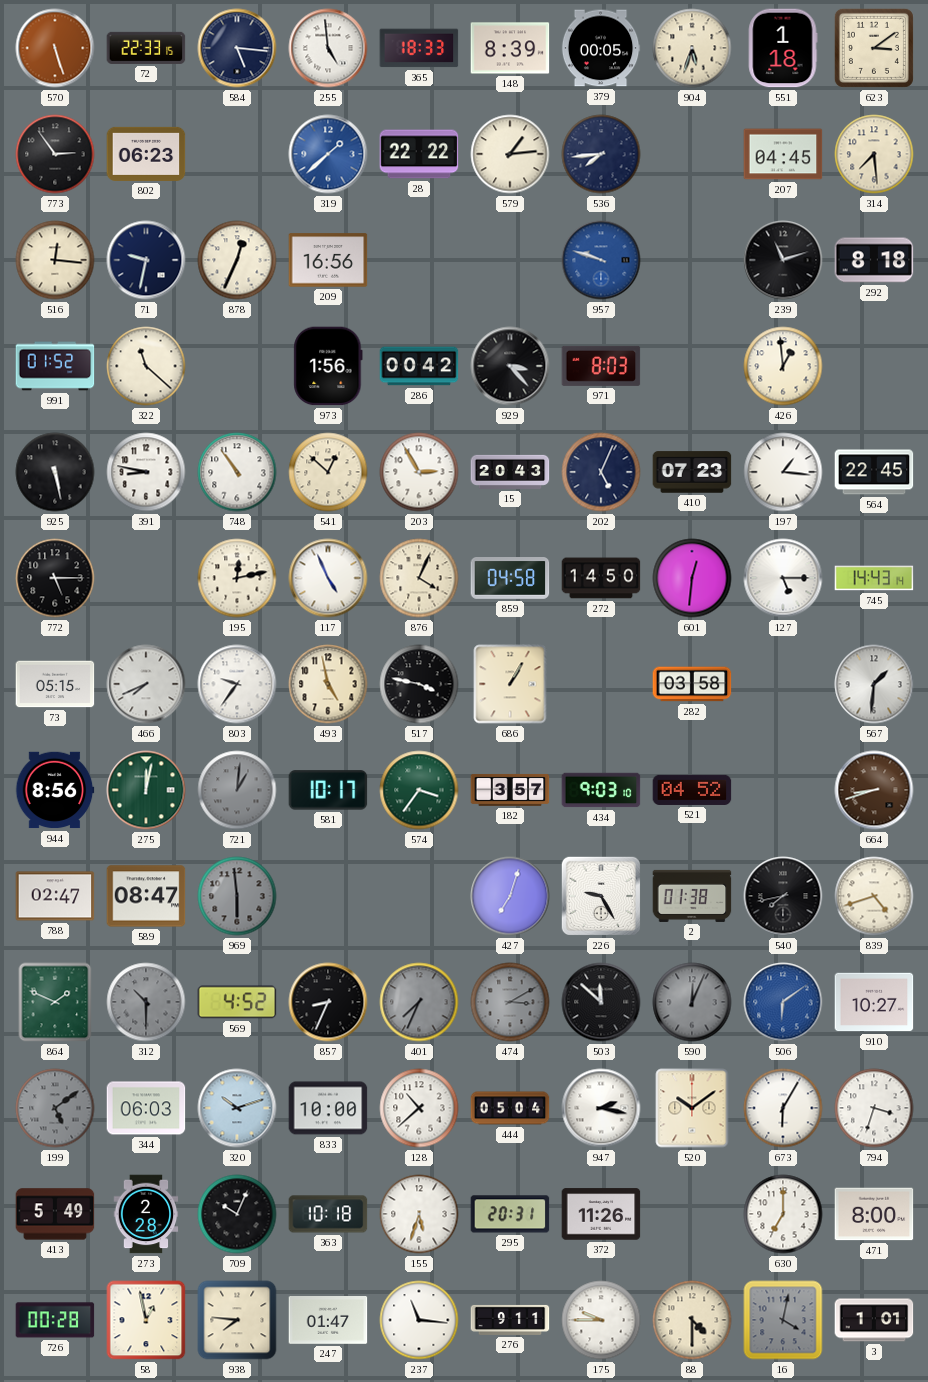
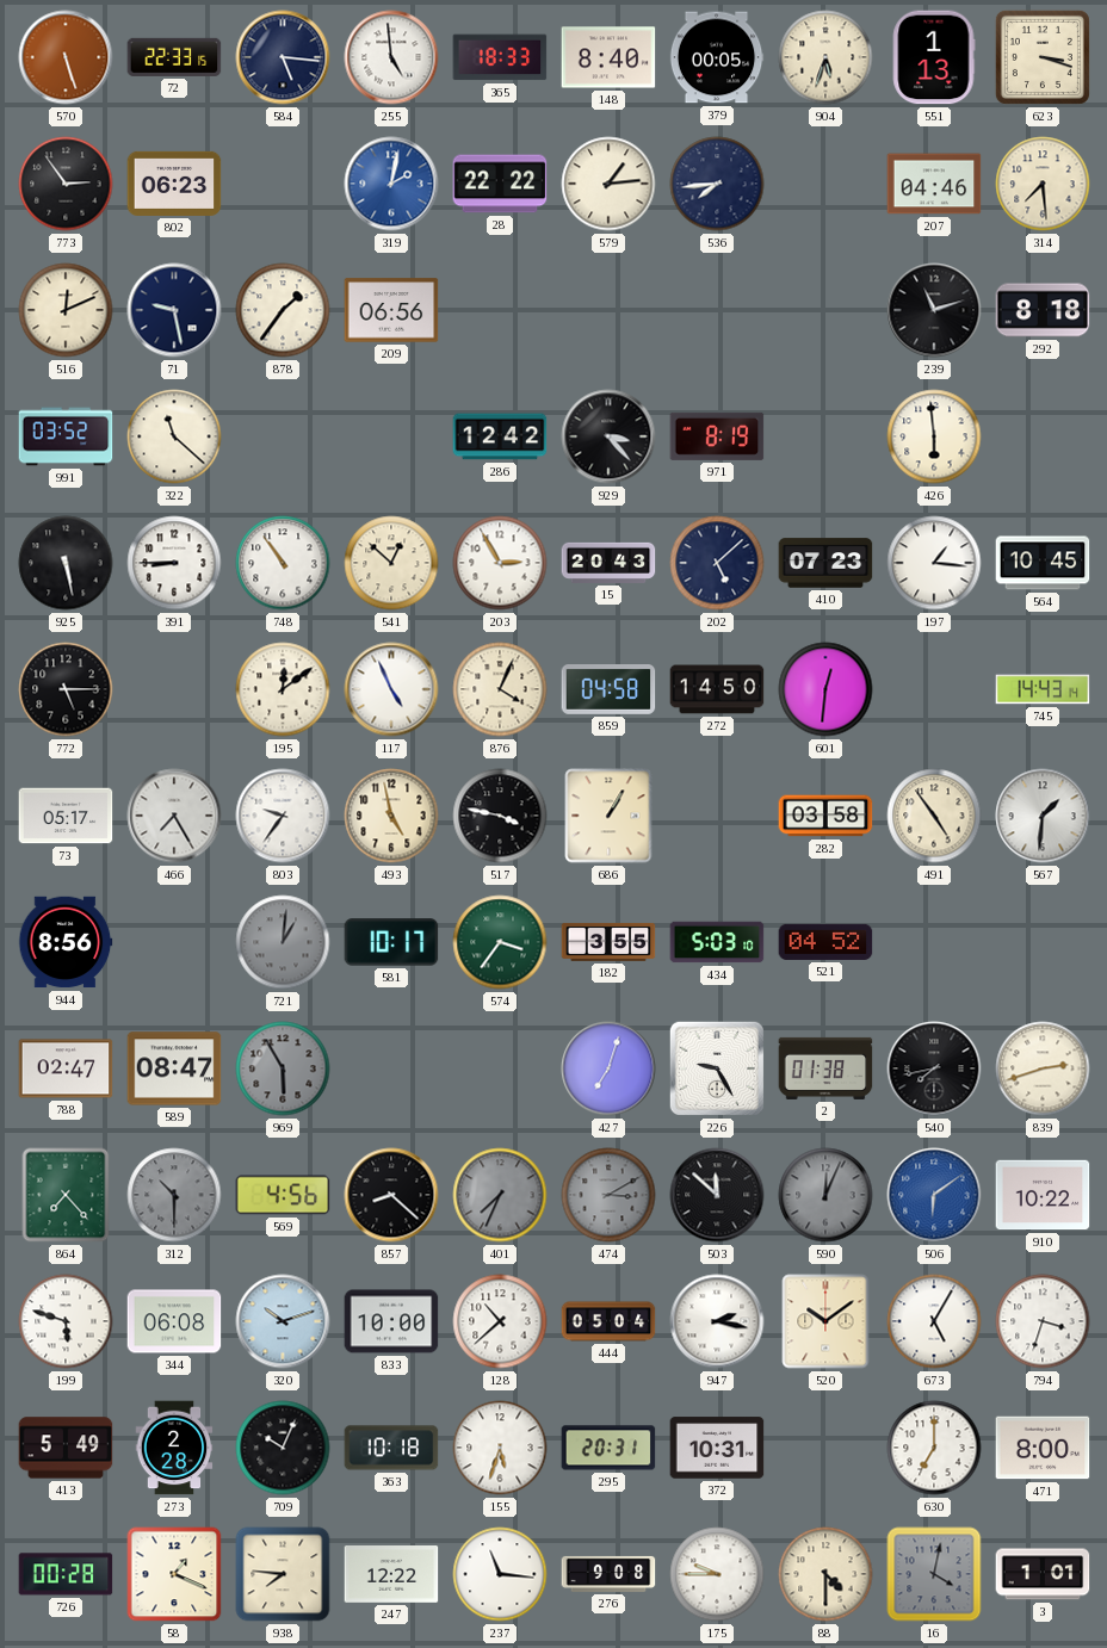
148: 8:39 -> 8:40
551: 1:18 -> 1:13
623: 3:09 -> 3:18
319: 1:38 -> 2:02
207: 04:45 -> 04:46
516: 12:16 -> 12:11
71: 9:32 -> 9:28
878: 12:34 -> 1:36
209: 16:56 -> 06:56
957: 9:48 -> none
991: 01:52 -> 03:52
973: 1:56 -> none
286: 00:42 -> 12:42
971: 8:03 -> 8:19
426: 12:59 -> 5:59
391: 8:47 -> 8:45
202: 5:04 -> 5:08
564: 22:45 -> 10:45
195: 12:13 -> 12:09
127: 5:15 -> none
73: 05:15 -> 05:17
466: 7:41 -> 7:25
491: none -> 4:54
275: 12:02 -> none
182: 3:57 -> 3:55
434: 9:03 -> 5:03
664: 8:42 -> none
969: 5:59 -> 5:55
839: 4:42 -> 2:42
864: 1:49 -> 7:23
569: 4:52 -> 4:56
857: 8:34 -> 8:22
910: 10:27 -> 10:22
199: 5:09 -> 5:48
199 dial: grey -> white
344: 06:03 -> 06:08
673: 6:05 -> 5:05
372: 11:26 -> 10:31
58: 12:58 -> 1:19
247: 01:47 -> 12:22
276: 9:11 -> 9:08
